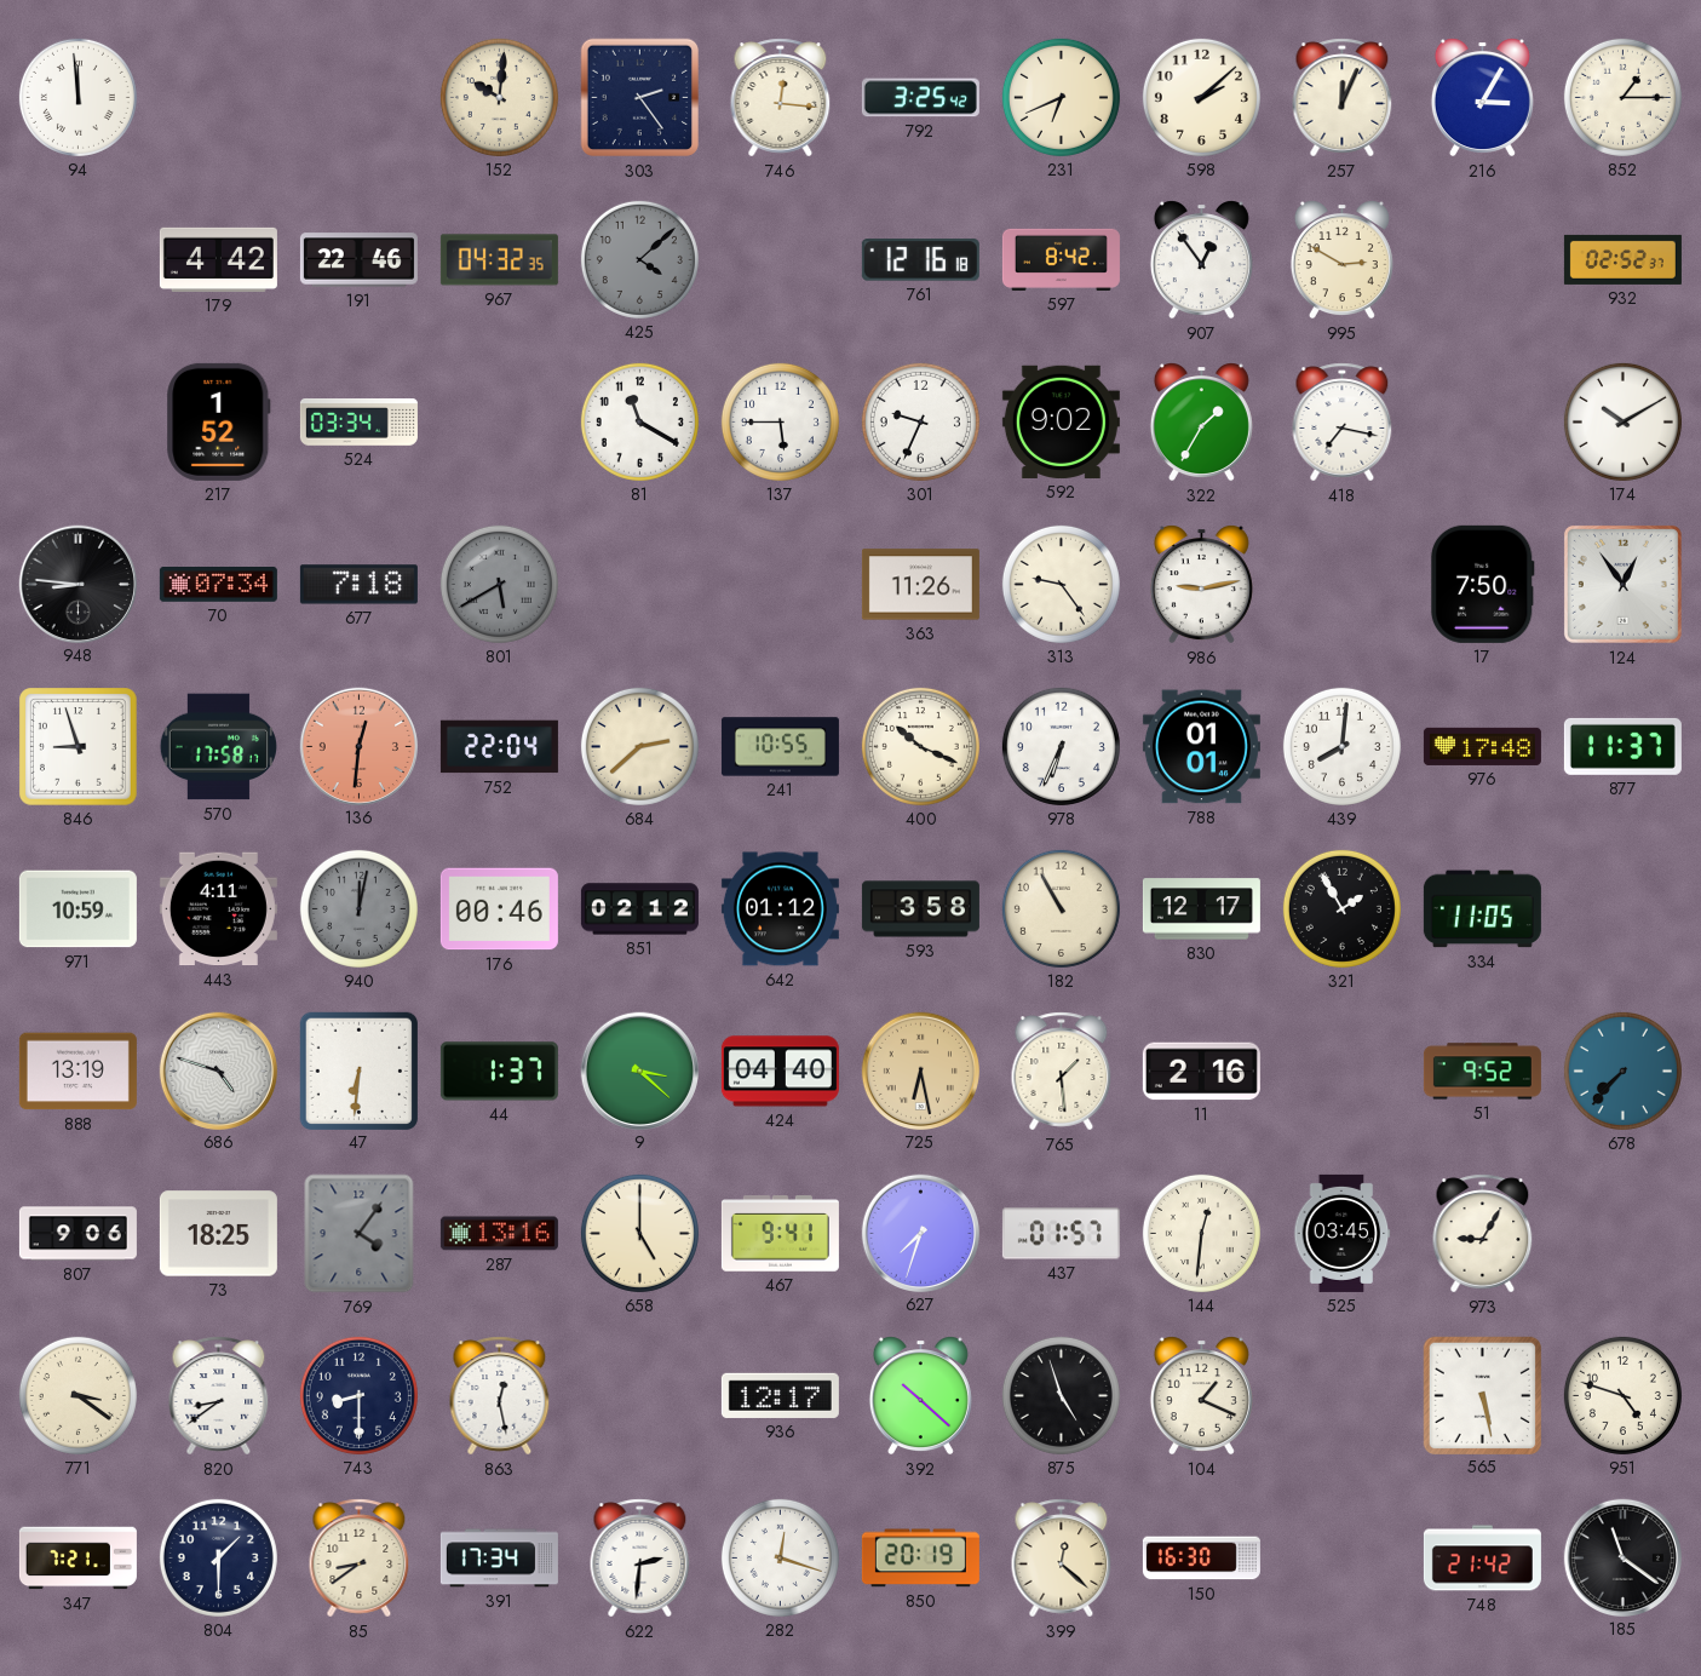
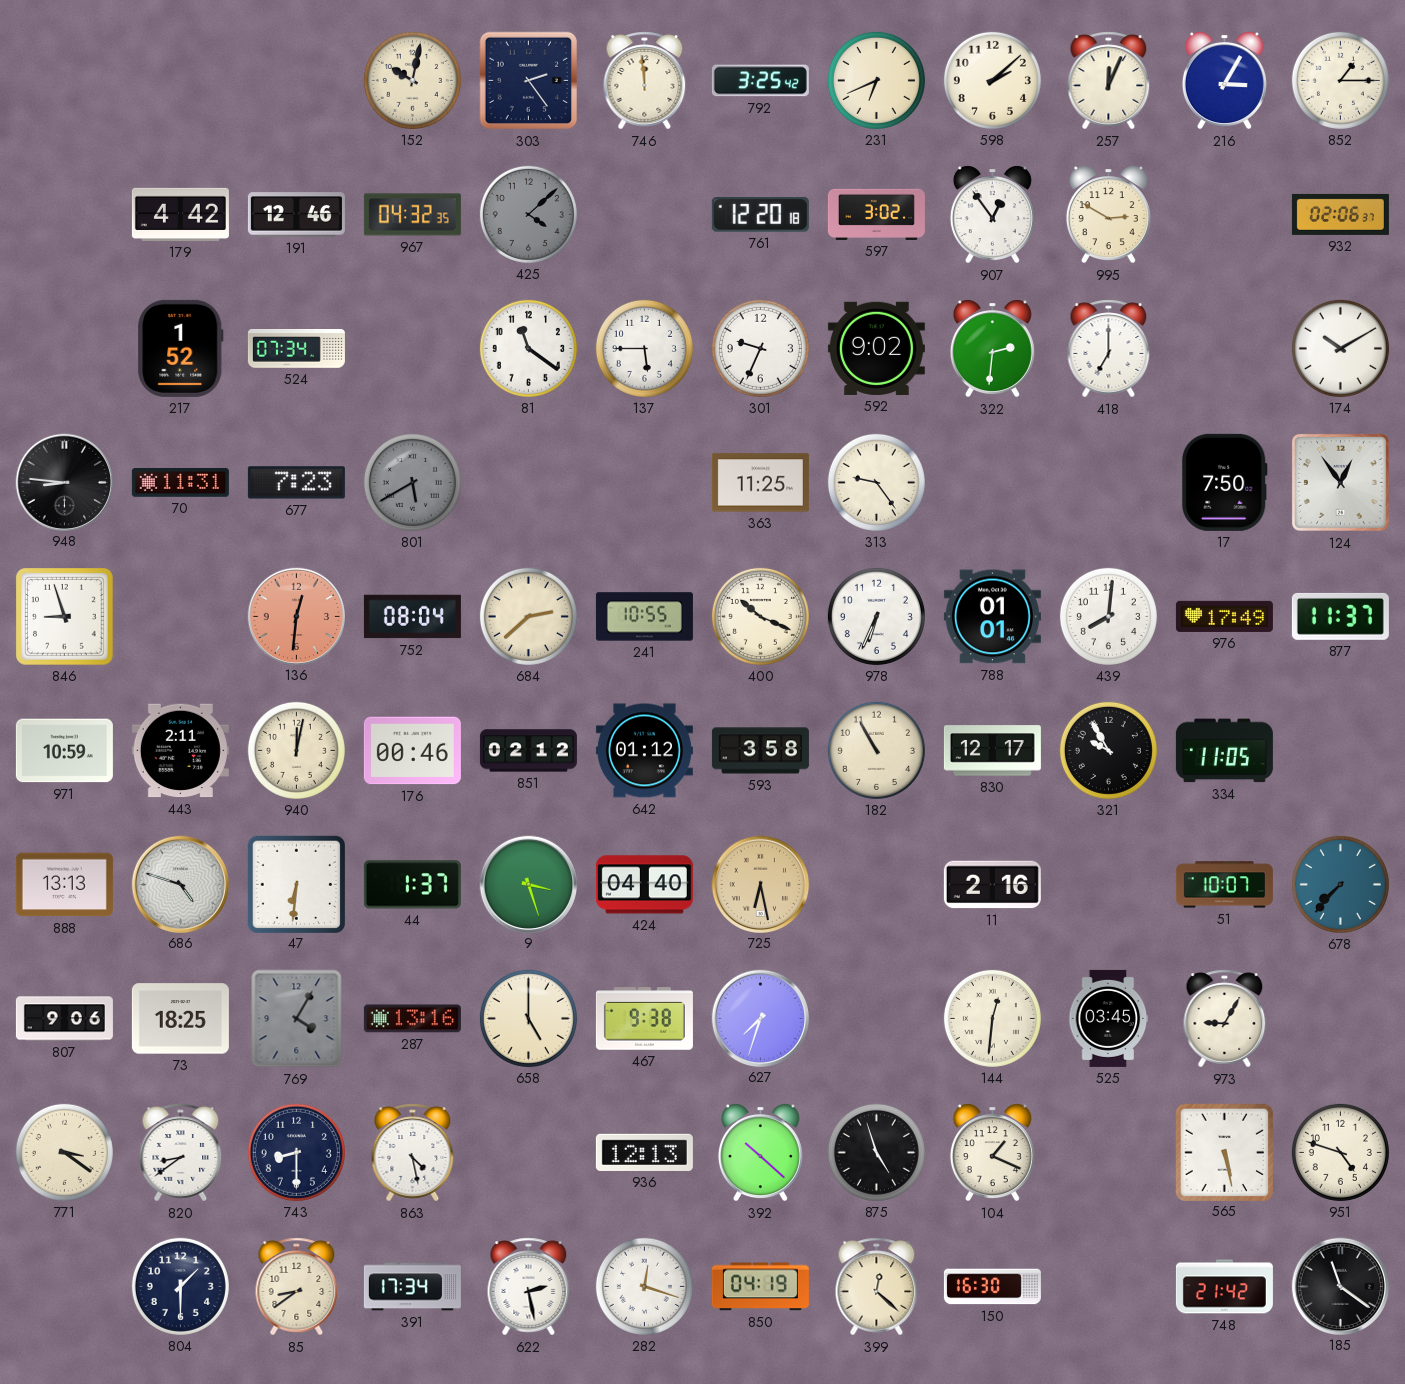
94: 11:59 -> none
152: 10:01 -> 10:02
746: 12:16 -> 11:59
191: 22:46 -> 12:46
761: 12:16 -> 12:20
597: 8:42 -> 3:02
932: 02:52 -> 02:06
524: 03:34 -> 07:34
81: 11:20 -> 11:21
322: 1:35 -> 2:31
418: 7:17 -> 7:00
70: 07:34 -> 11:31
677: 7:18 -> 7:23
363: 11:26 -> 11:25
986: 9:13 -> none
570: 17:58 -> none
752: 22:04 -> 08:04
976: 17:48 -> 17:49
443: 4:11 -> 2:11
940 dial: grey -> cream
321: 1:55 -> 9:55
888: 13:19 -> 13:13
9: 3:22 -> 3:27
765: 1:29 -> none
51: 9:52 -> 10:07
769: 4:06 -> 4:05
467: 9:41 -> 9:38
437: 01:57 -> none
863: 12:28 -> 4:28
936: 12:17 -> 12:13
347: 7:21 -> none
622: 2:31 -> 2:28
850: 20:19 -> 04:19
